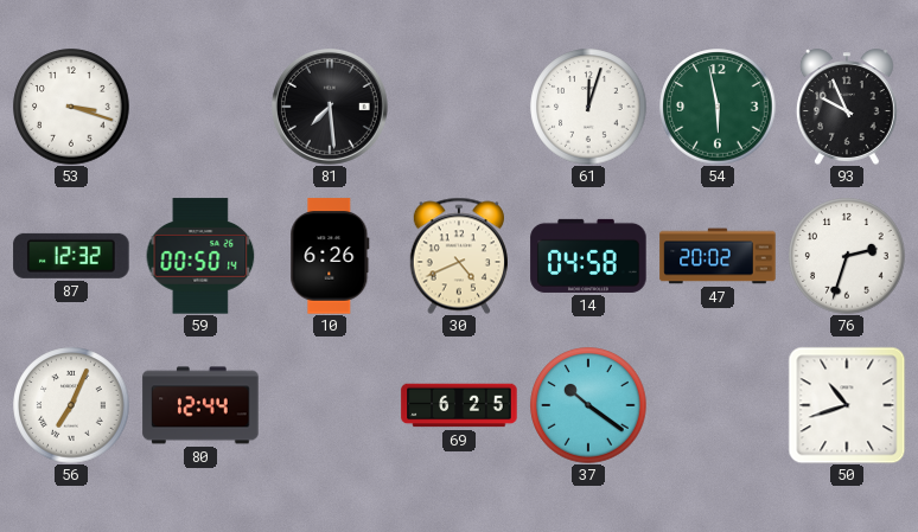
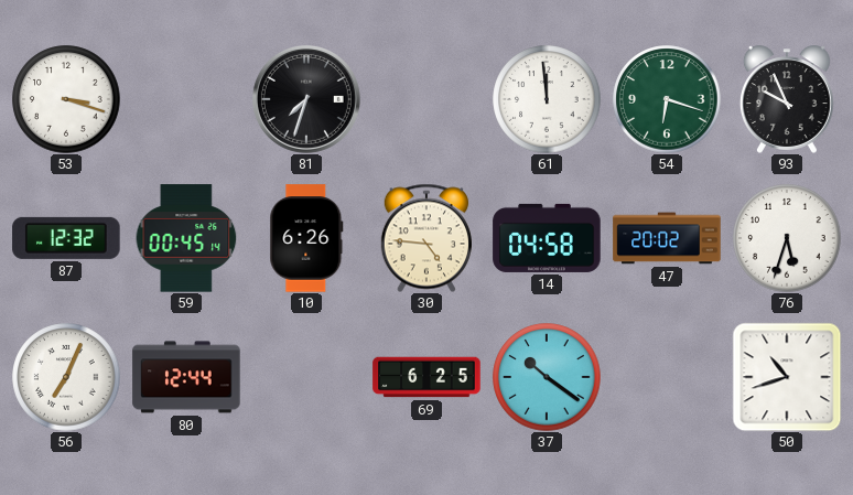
81: 7:29 -> 7:33
61: 12:03 -> 11:59
54: 5:58 -> 6:18
59: 00:50 -> 00:45
30: 4:41 -> 4:46
76: 2:33 -> 5:33
